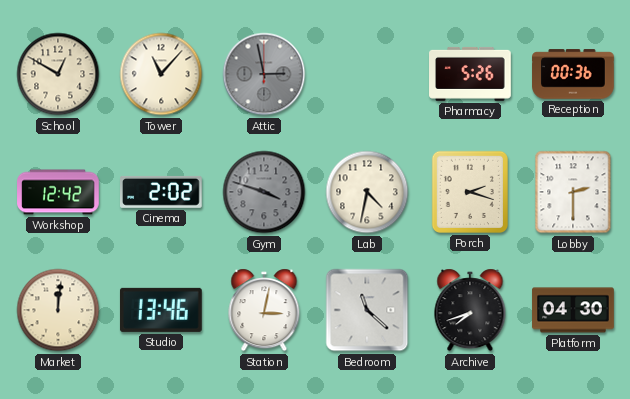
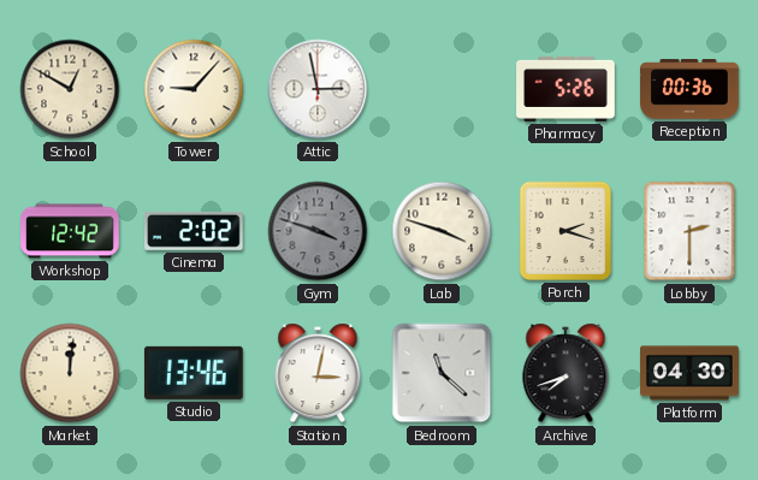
Tower: 11:07 -> 9:07
Attic dial: grey -> white
Lab: 4:32 -> 3:48
